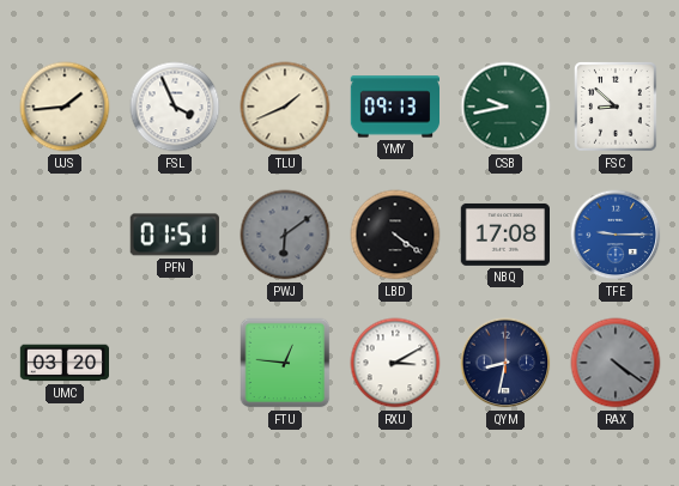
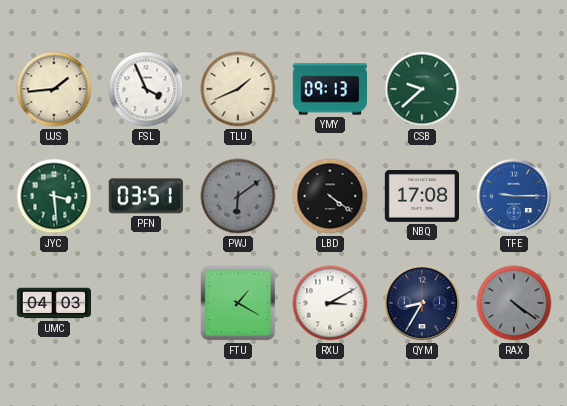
CSB: 9:43 -> 9:38
FSC: 8:52 -> none
JYC: none -> 3:29
PFN: 01:51 -> 03:51
UMC: 03:20 -> 04:03
FTU: 12:46 -> 1:20
QYM: 8:32 -> 8:35
